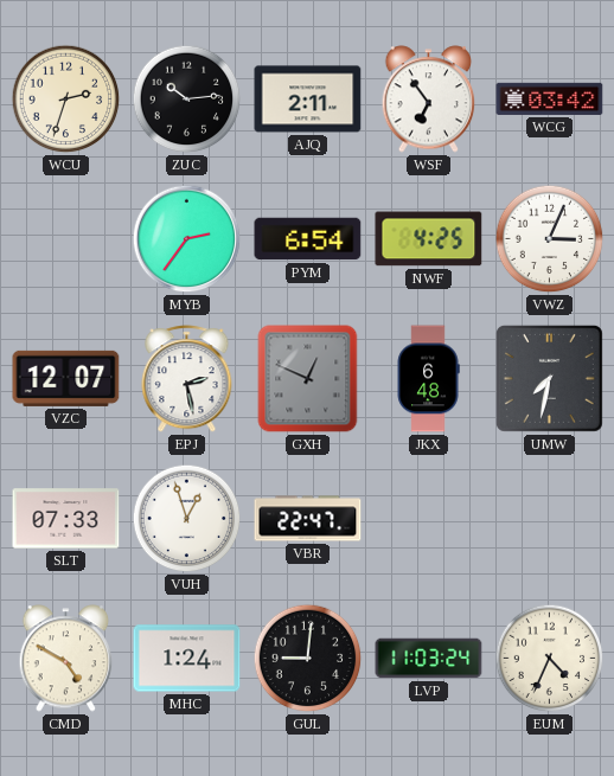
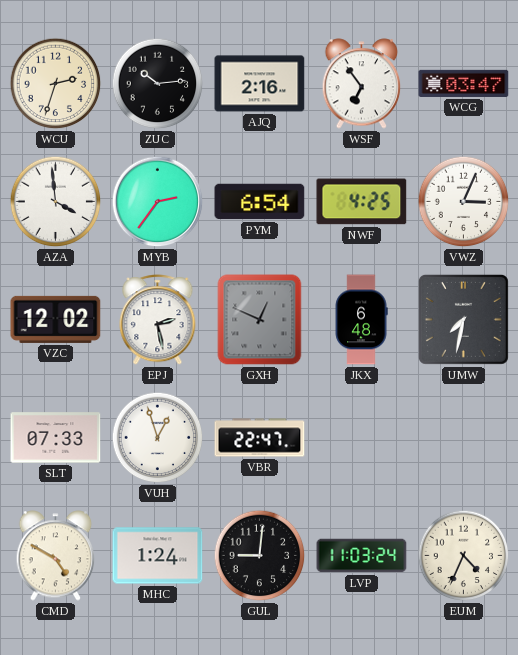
AJQ: 2:11 -> 2:16
WCG: 03:42 -> 03:47
AZA: none -> 3:59
VZC: 12:07 -> 12:02
